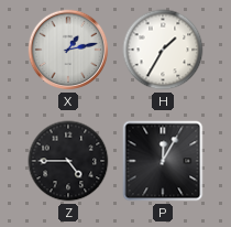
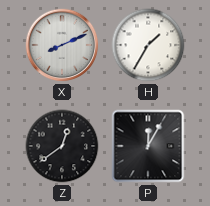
X: 1:13 -> 8:11
Z: 4:45 -> 12:39
